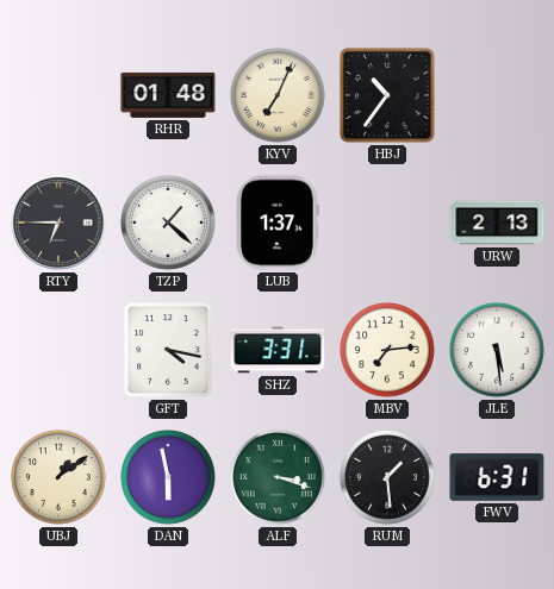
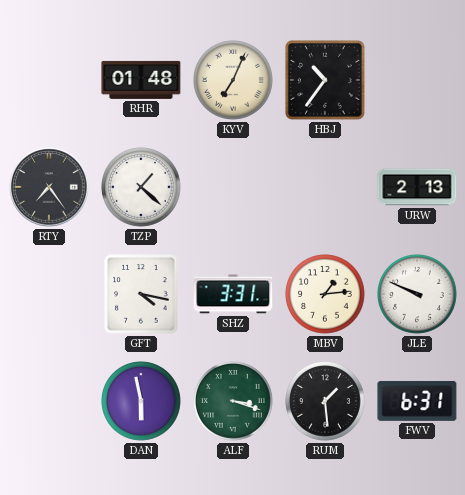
RTY: 6:45 -> 7:24
LUB: 1:37 -> none
MBV: 7:14 -> 1:14
JLE: 5:29 -> 9:49
UBJ: 1:09 -> none
